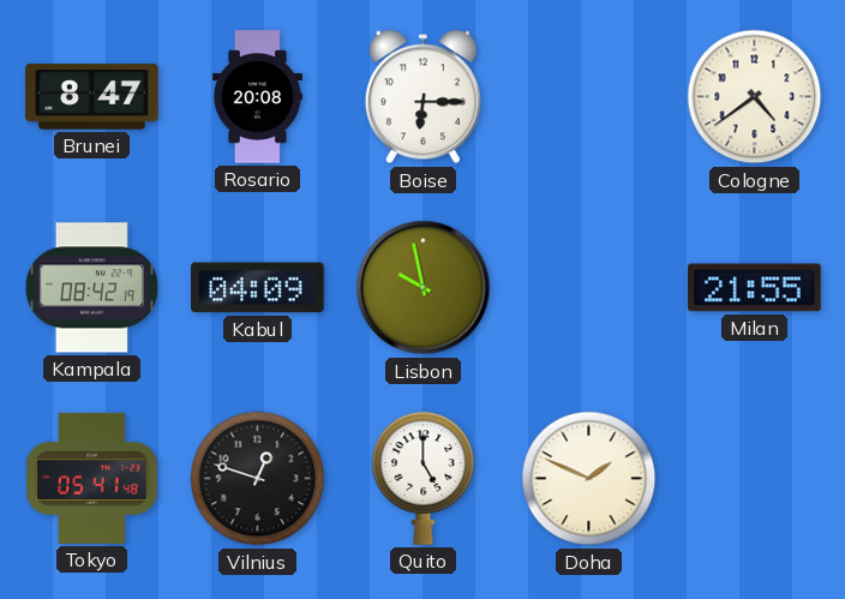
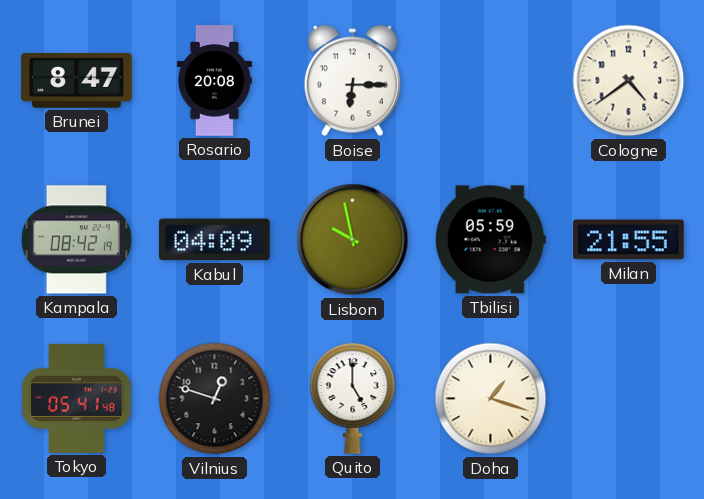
Tbilisi: none -> 05:59
Doha: 1:49 -> 1:18
